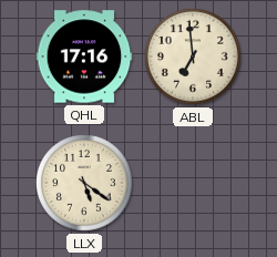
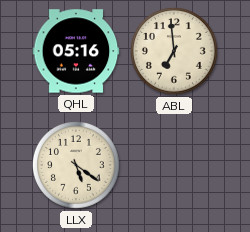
QHL: 17:16 -> 05:16
